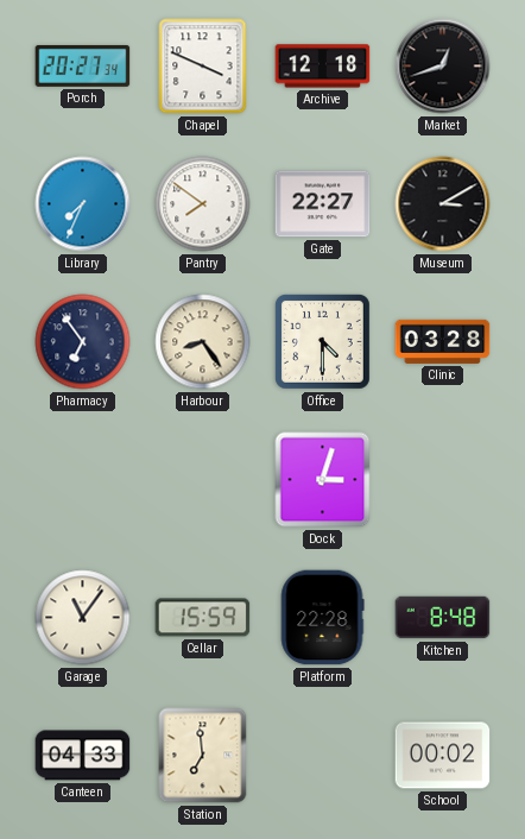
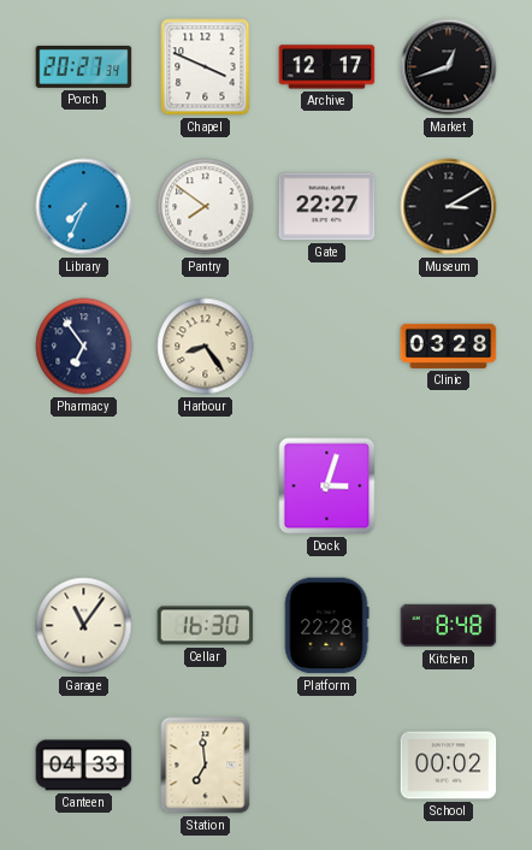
Archive: 12:18 -> 12:17
Office: 4:30 -> none
Cellar: 15:59 -> 16:30
